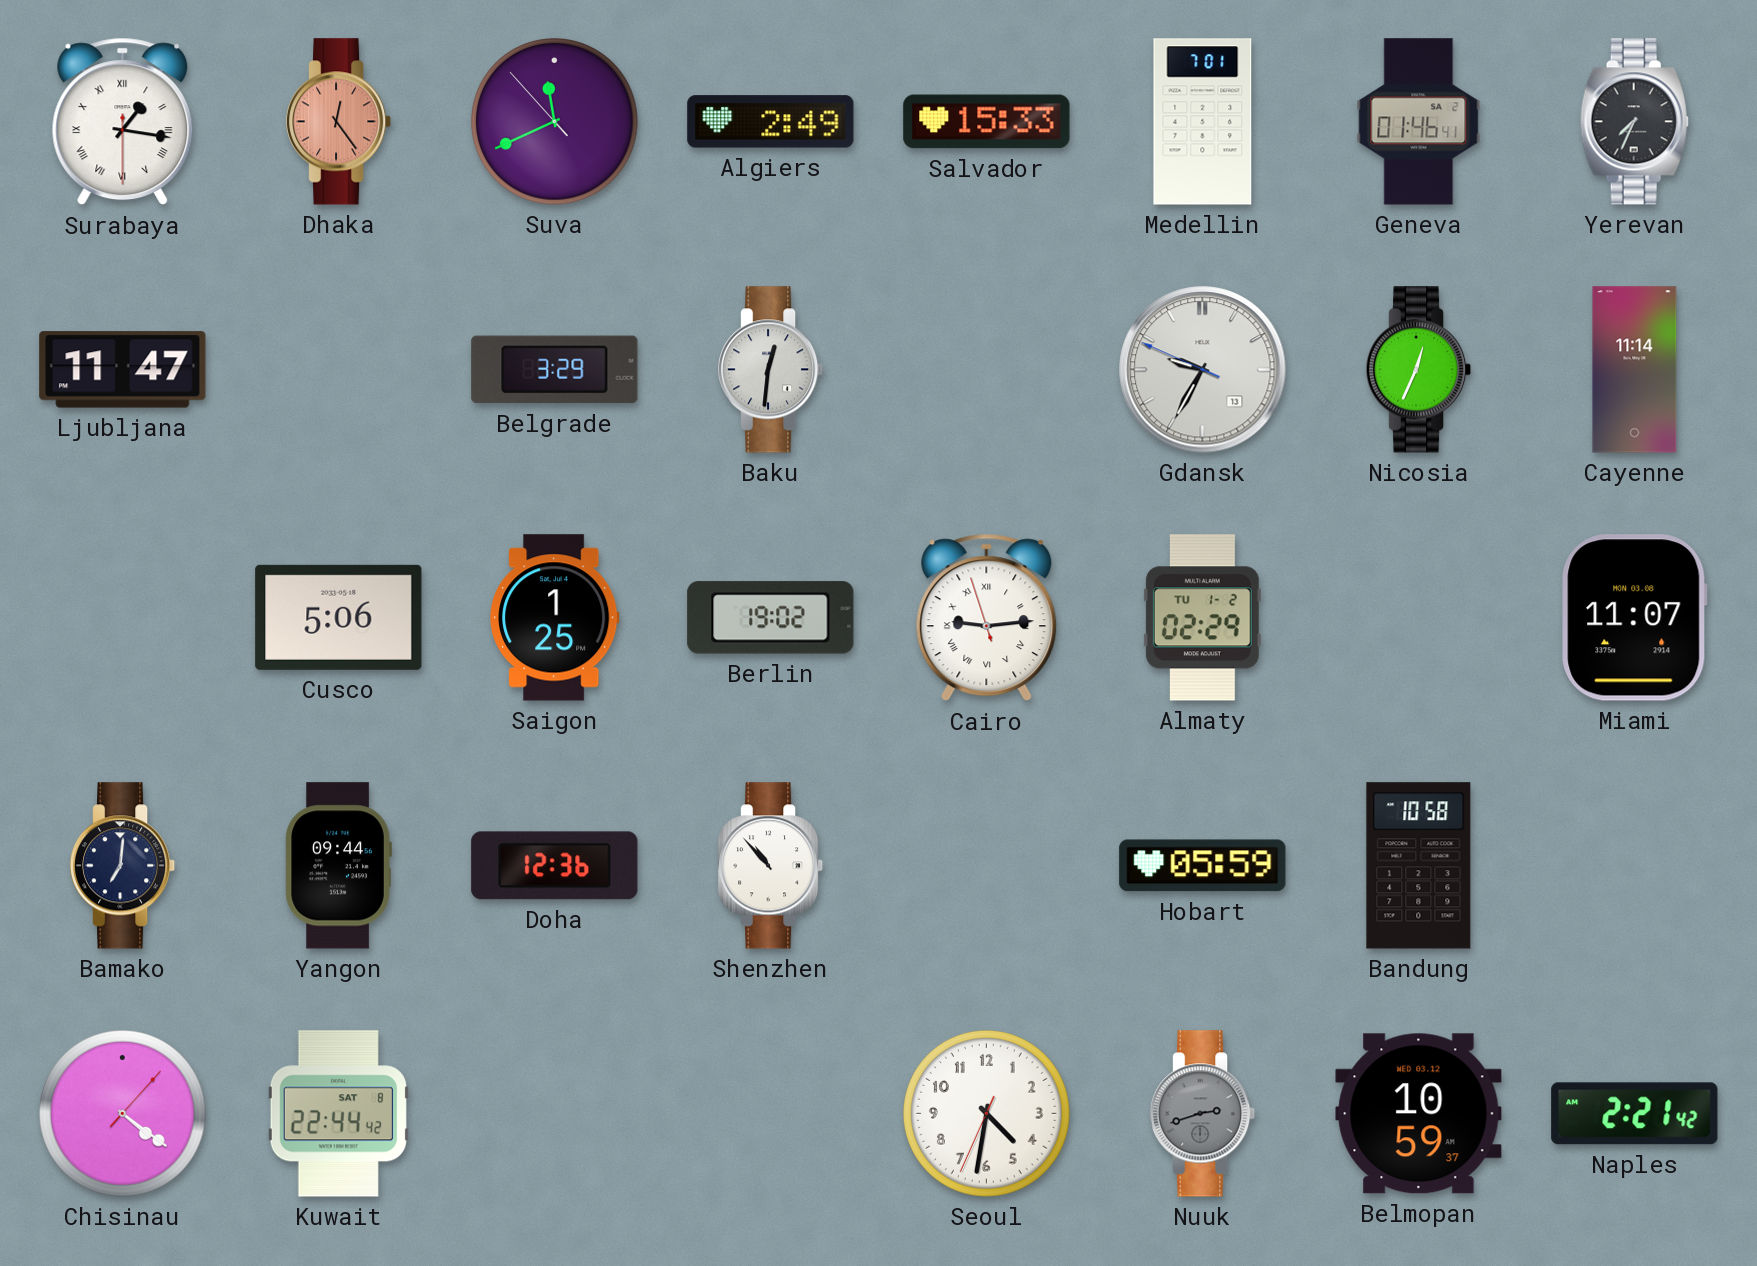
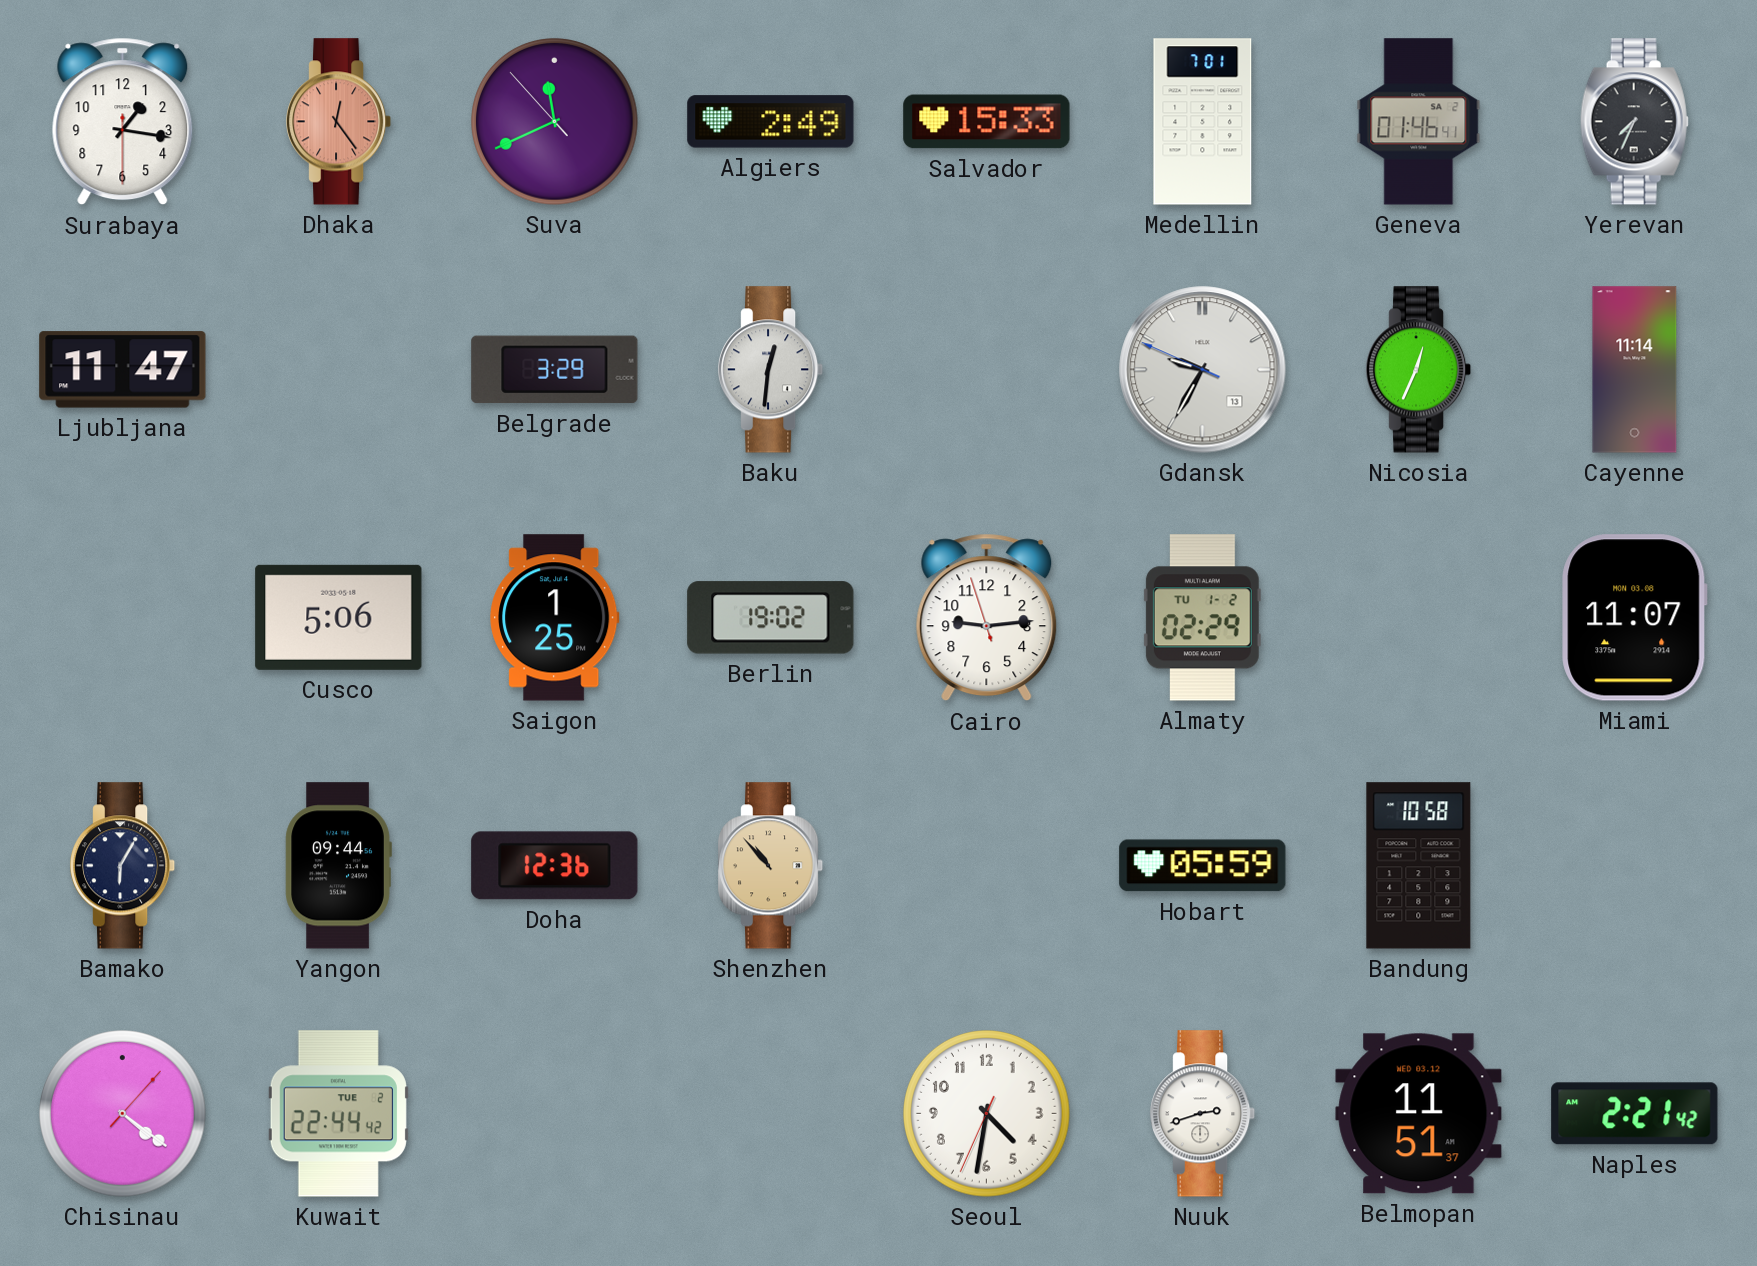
Surabaya numerals: Roman -> Arabic
Cairo numerals: Roman -> Arabic
Bamako: 7:01 -> 6:05
Shenzhen dial: white -> champagne
Kuwait date: SAT 8 -> TUE 2
Nuuk dial: grey -> white
Belmopan: 10:59 -> 11:51
